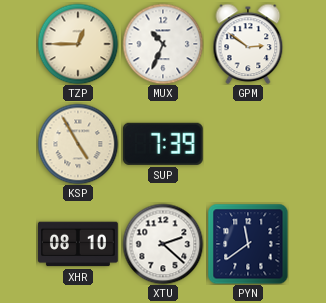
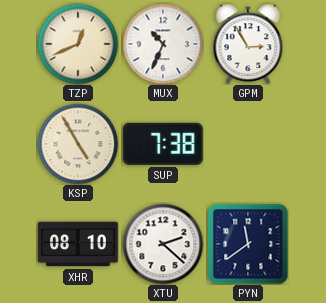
TZP: 12:45 -> 12:41
GPM: 2:51 -> 2:55
SUP: 7:39 -> 7:38
